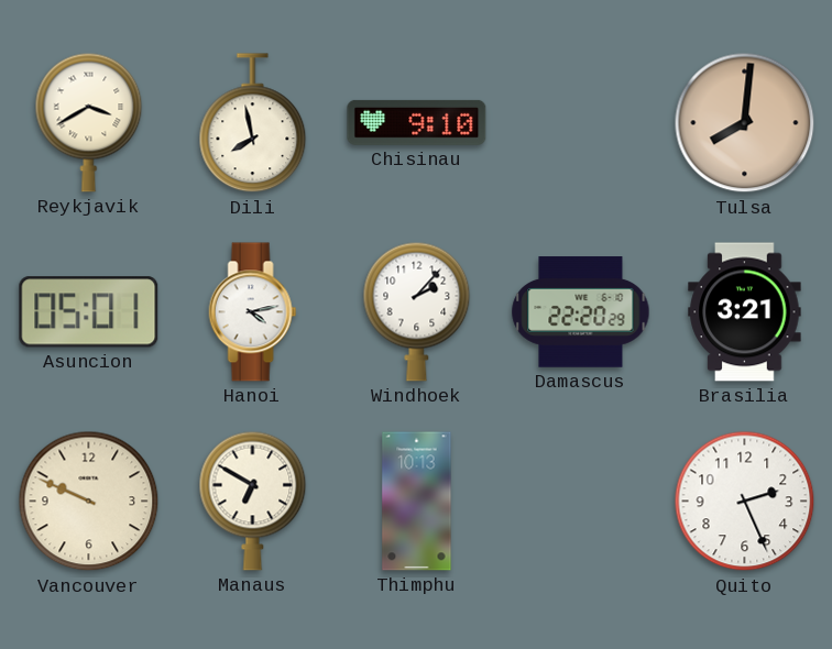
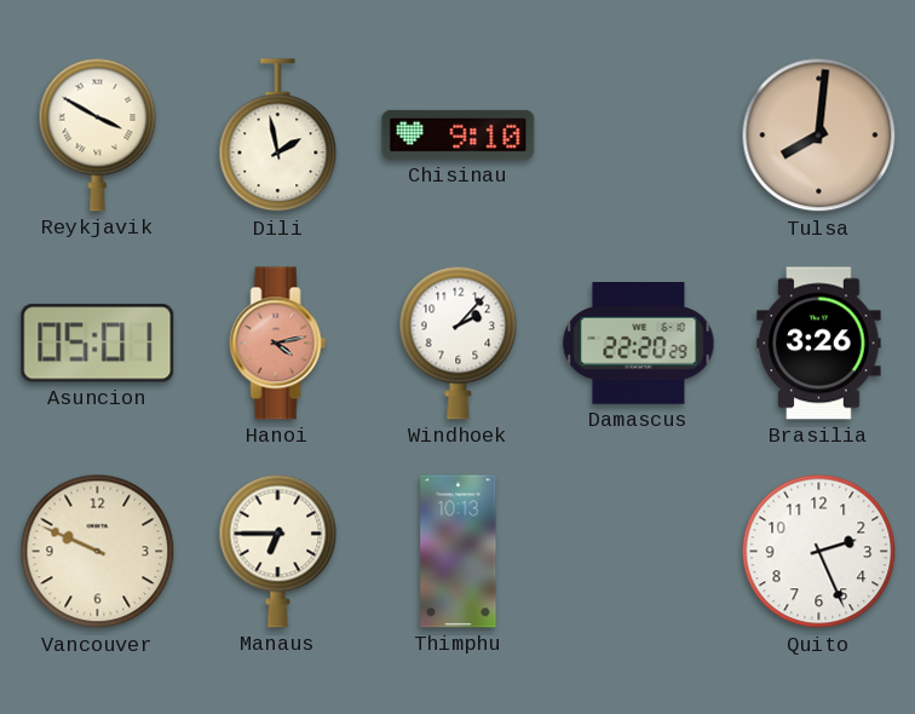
Reykjavik: 3:40 -> 3:50
Dili: 7:58 -> 1:58
Hanoi dial: white -> salmon
Brasilia: 3:21 -> 3:26
Manaus: 6:50 -> 6:45
